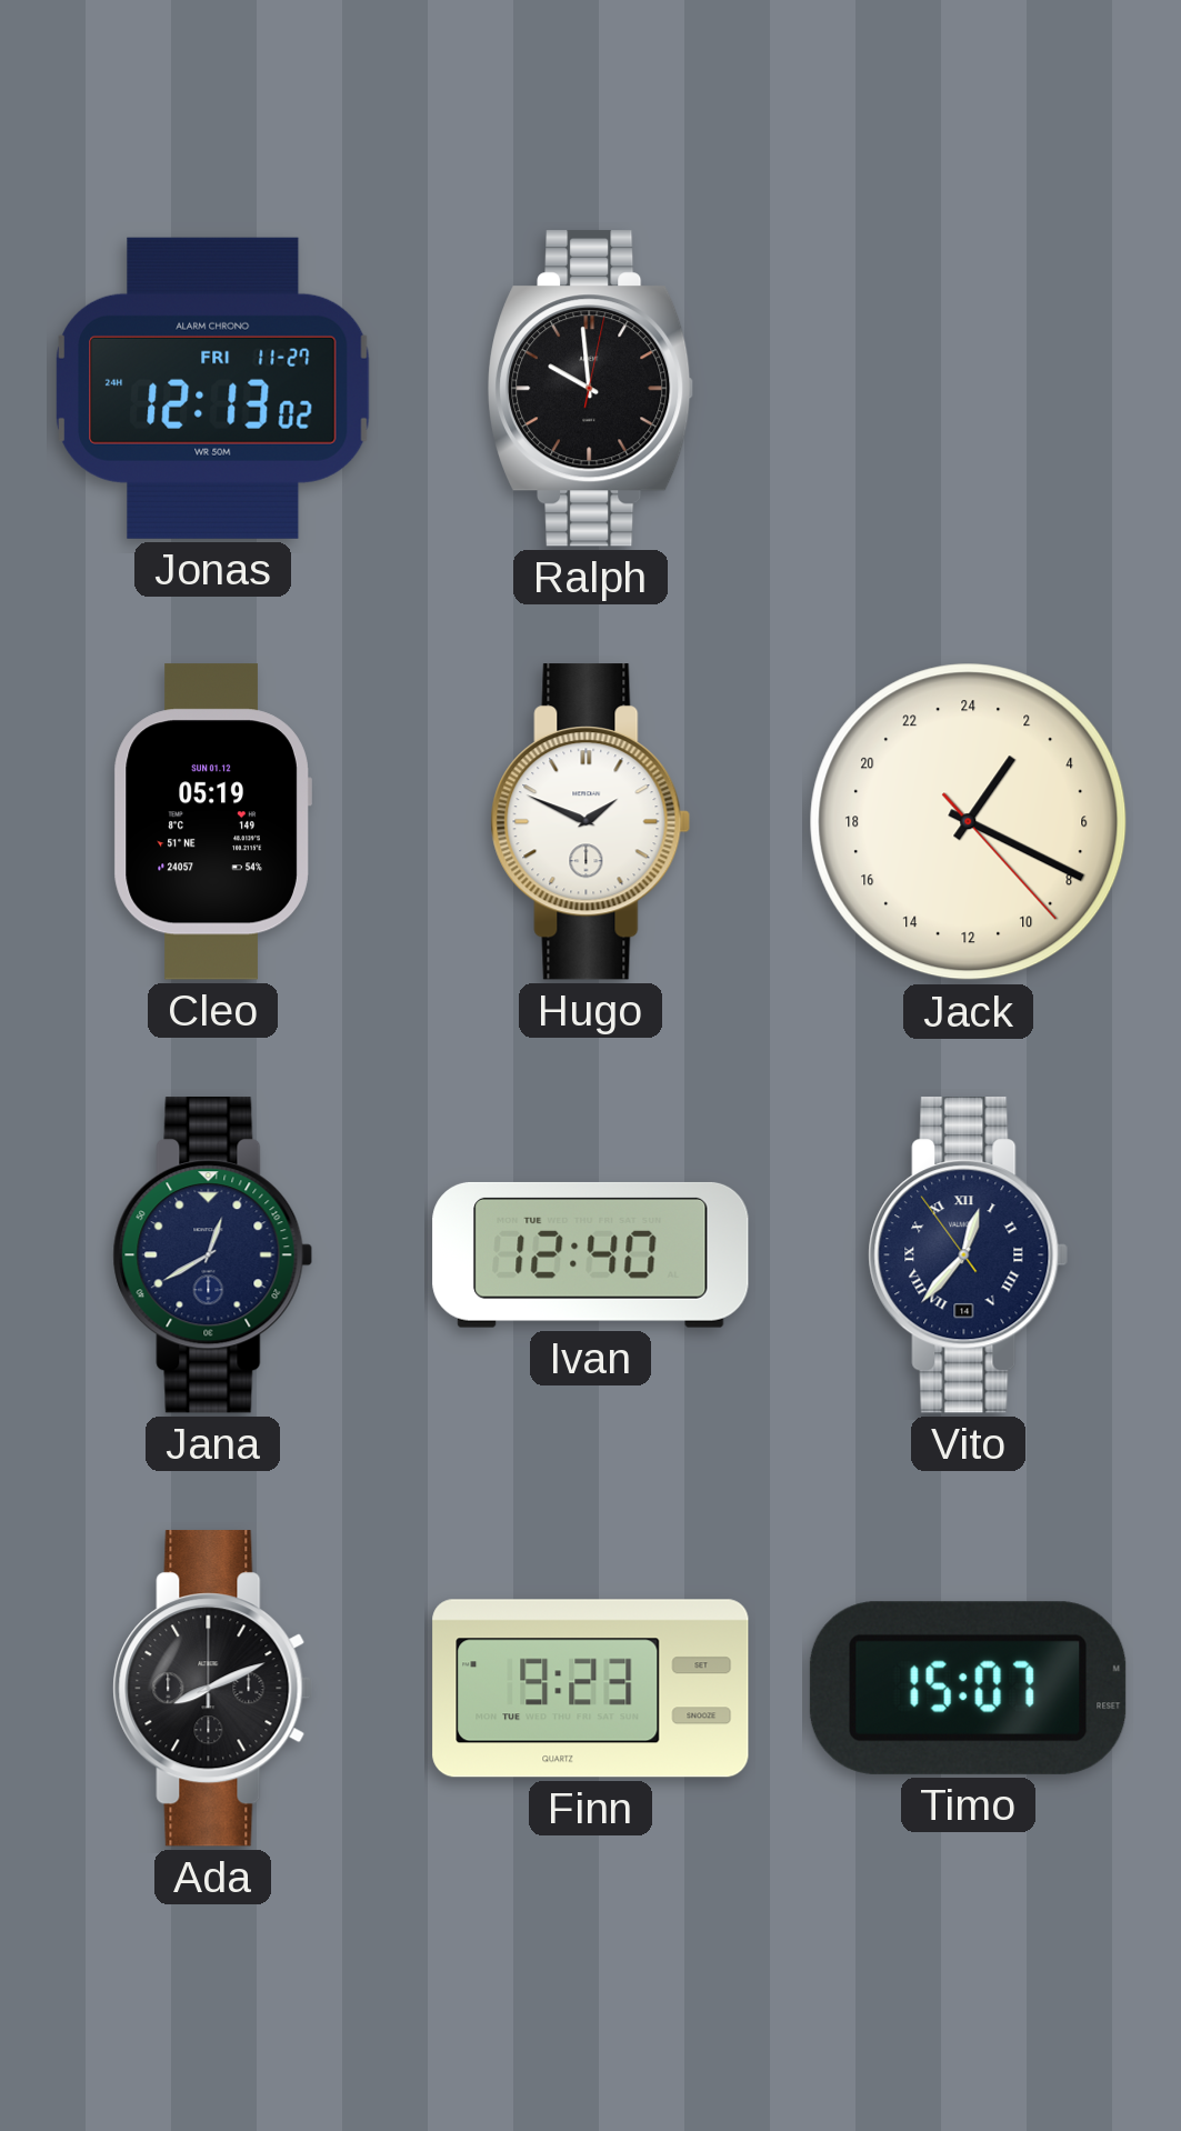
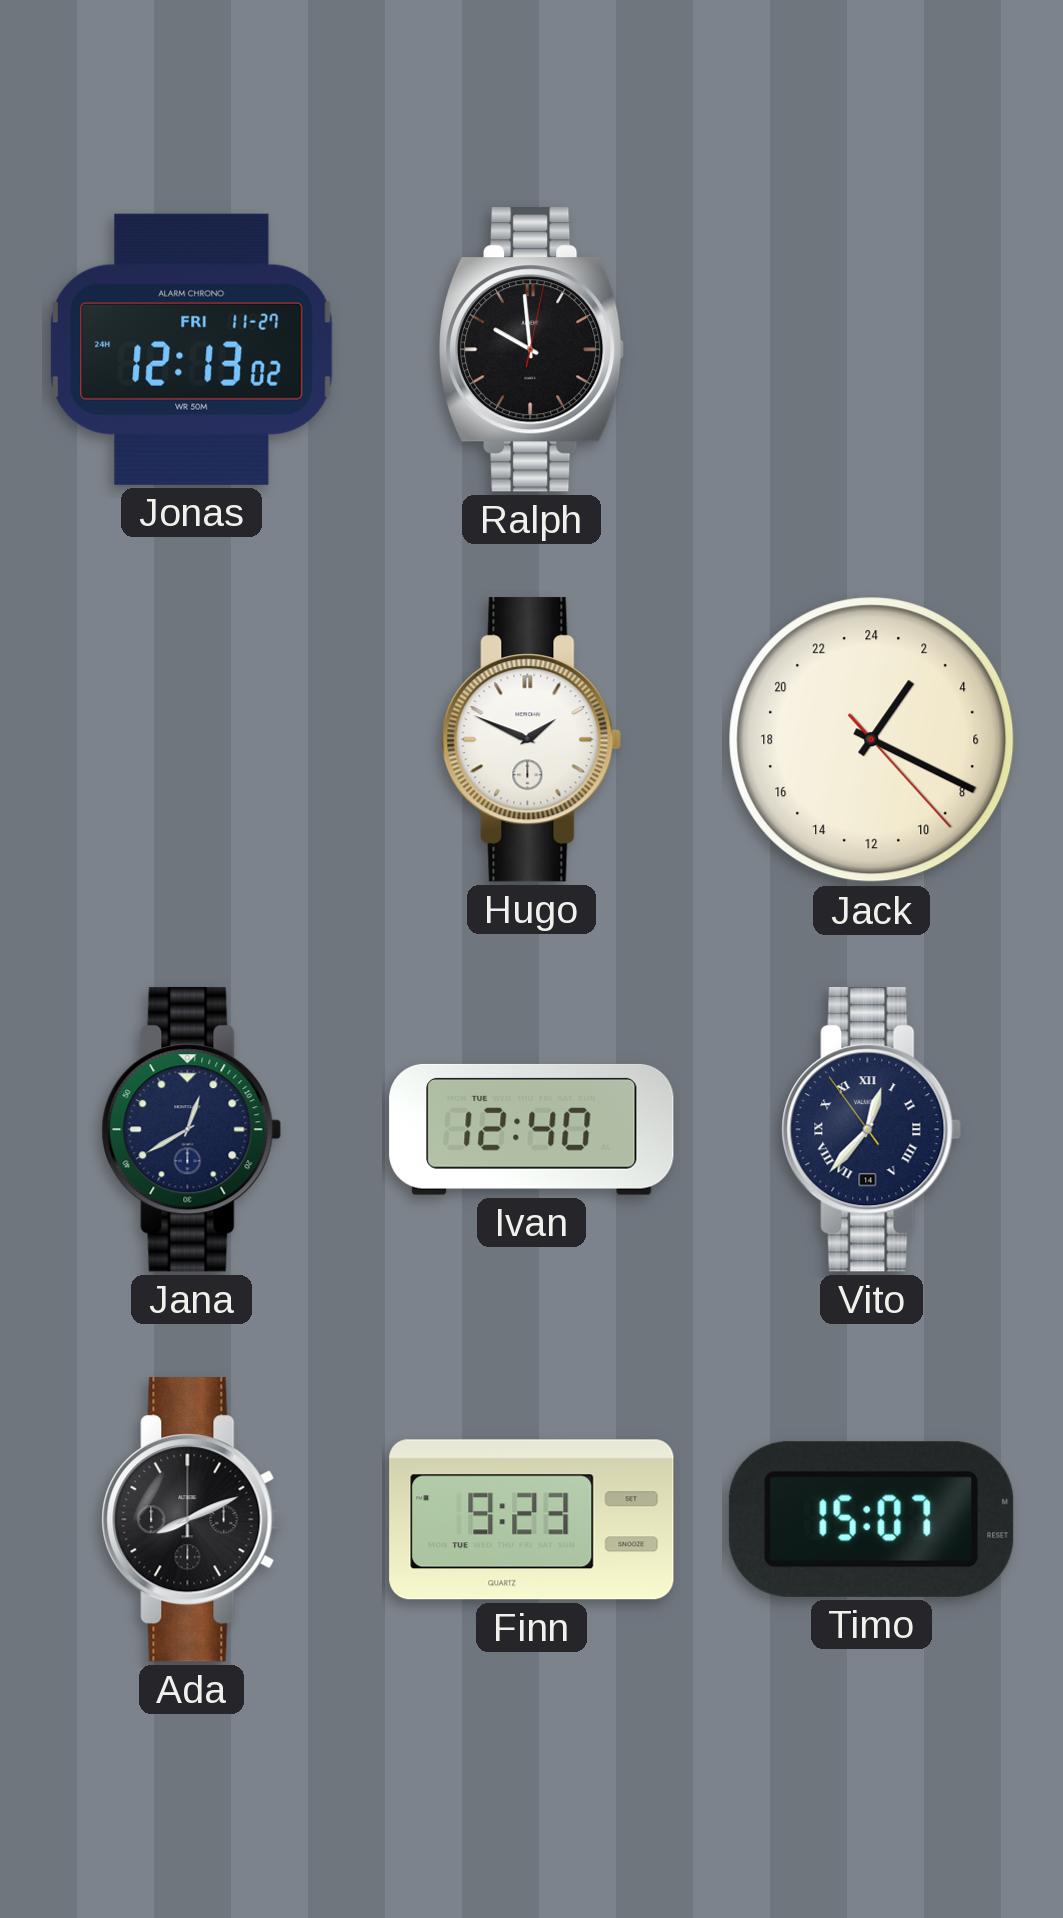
Cleo: 05:19 -> none
